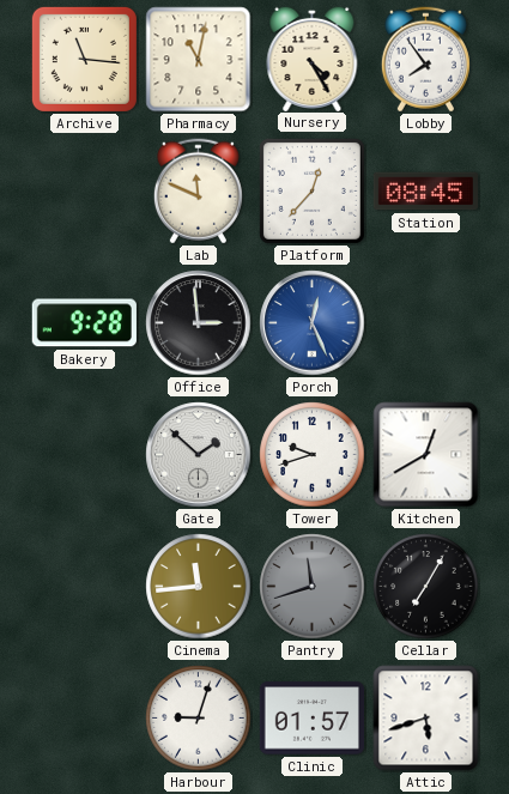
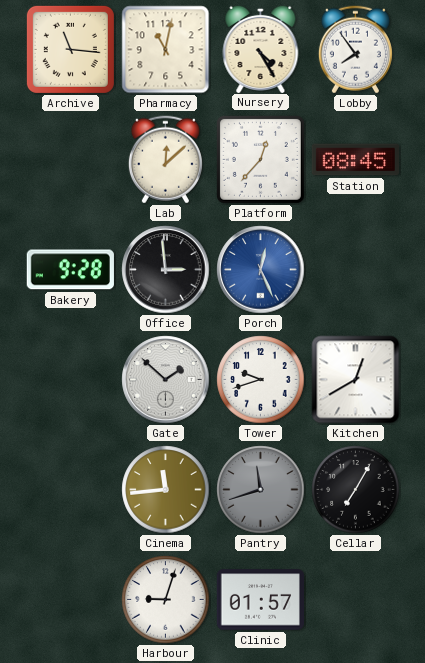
Lab: 11:49 -> 12:08
Attic: 5:42 -> none
